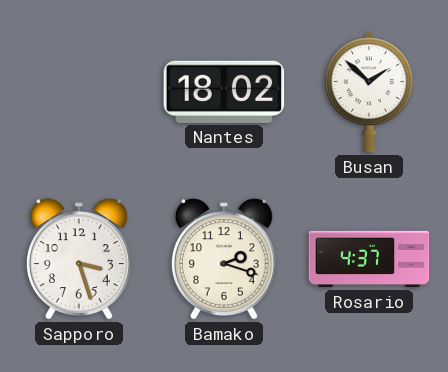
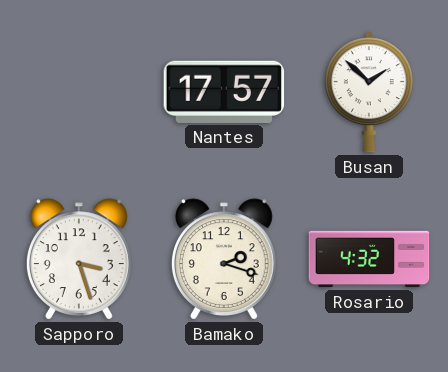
Nantes: 18:02 -> 17:57
Rosario: 4:37 -> 4:32
